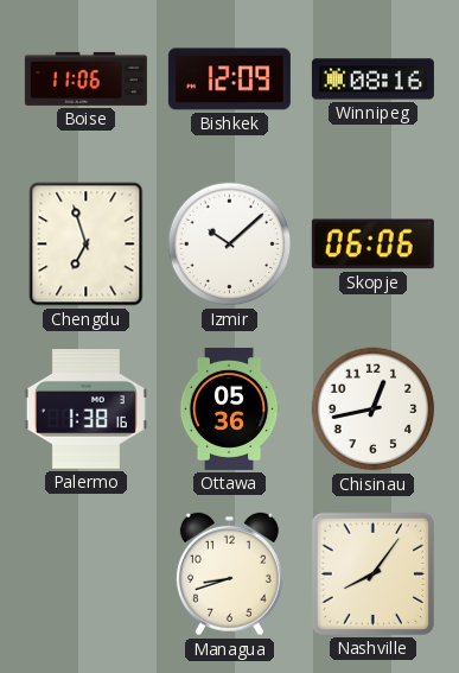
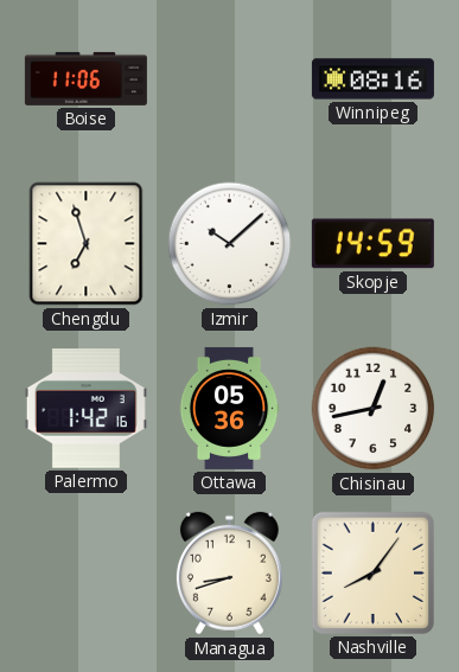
Bishkek: 12:09 -> none
Skopje: 06:06 -> 14:59
Palermo: 1:38 -> 1:42
